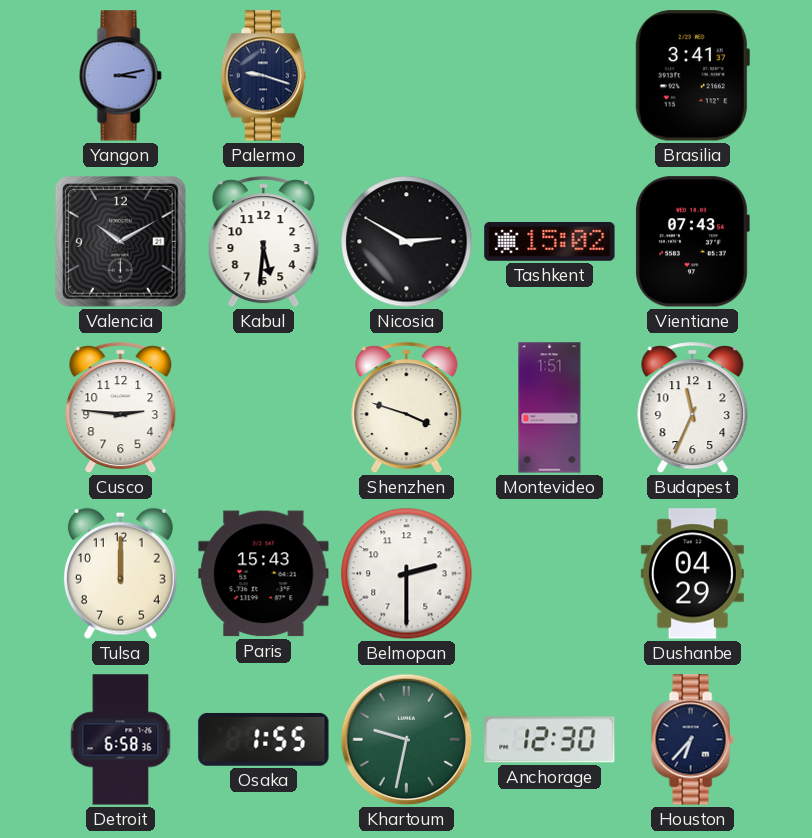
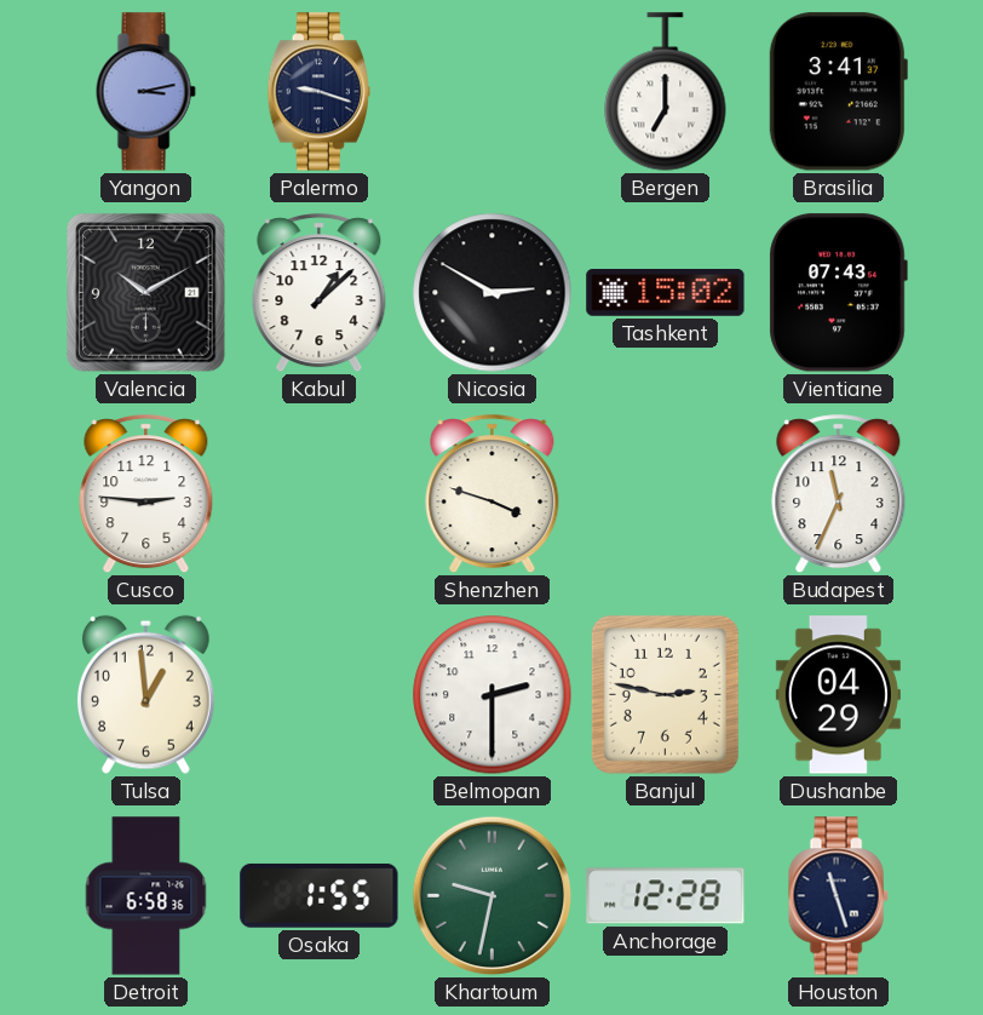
Bergen: none -> 7:00
Kabul: 5:31 -> 1:08
Montevideo: 1:51 -> none
Tulsa: 12:00 -> 12:59
Paris: 15:43 -> none
Banjul: none -> 2:47
Anchorage: 12:30 -> 12:28
Houston: 6:37 -> 11:27
